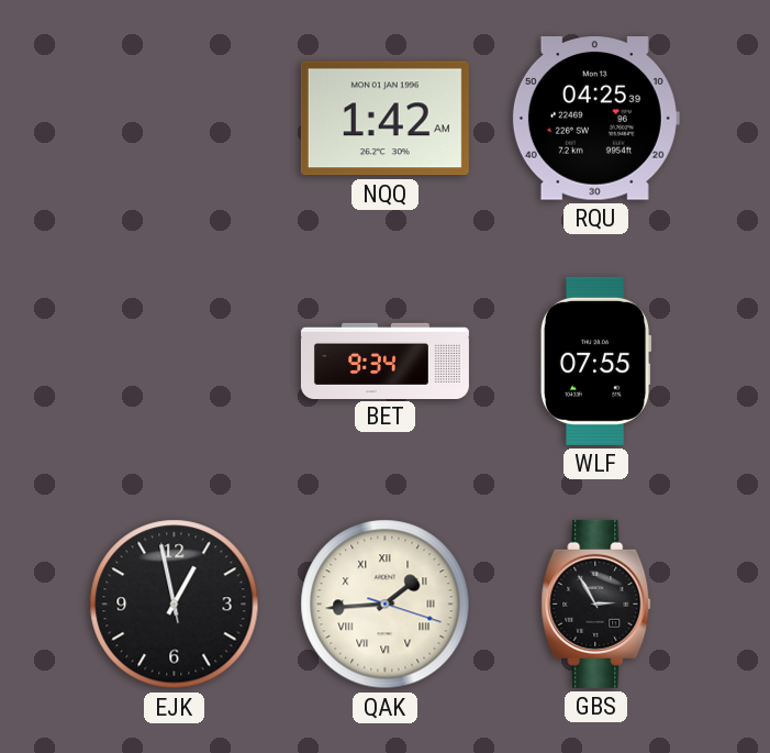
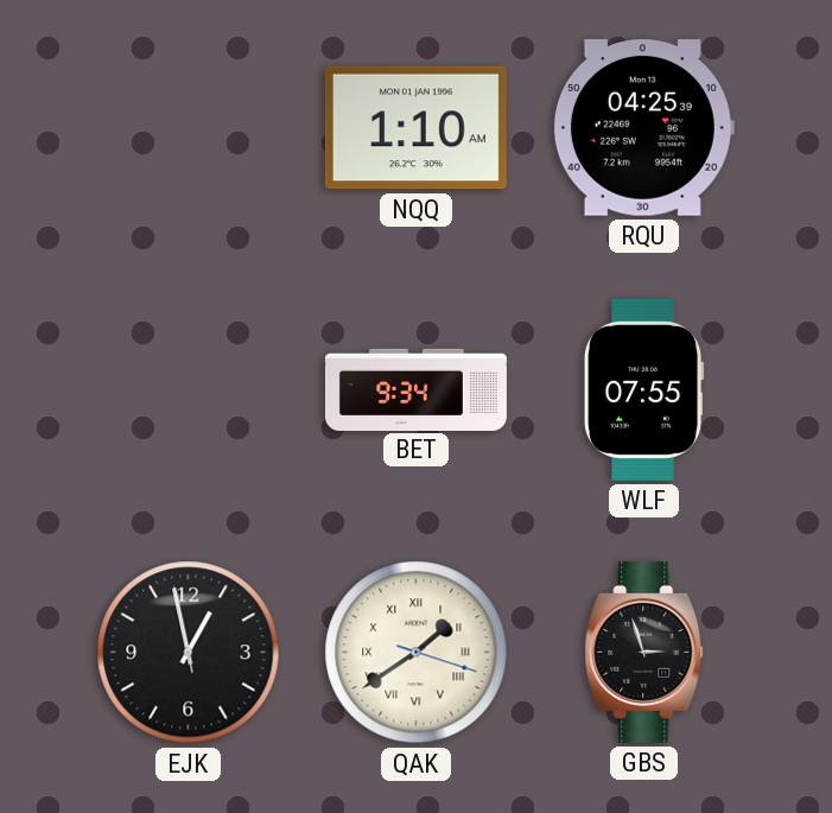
NQQ: 1:42 -> 1:10
QAK: 1:44 -> 1:39
GBS: 2:55 -> 2:57
